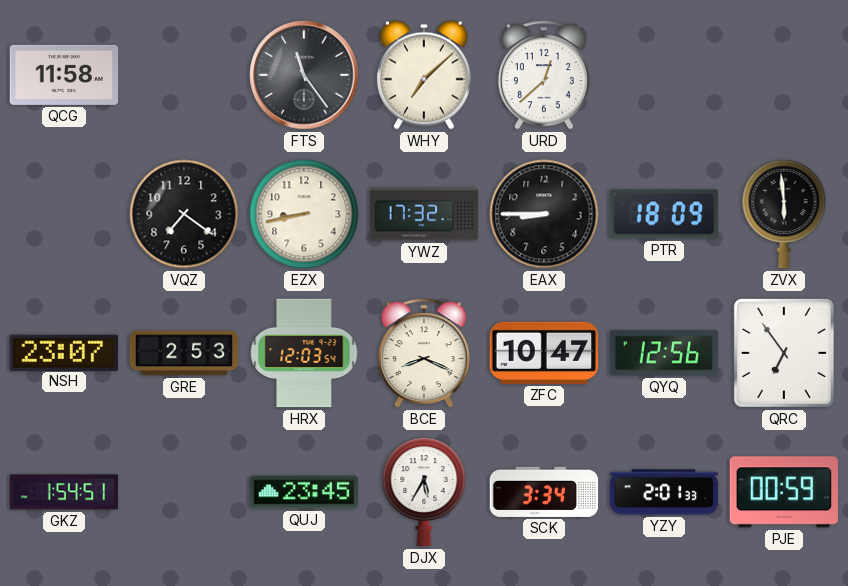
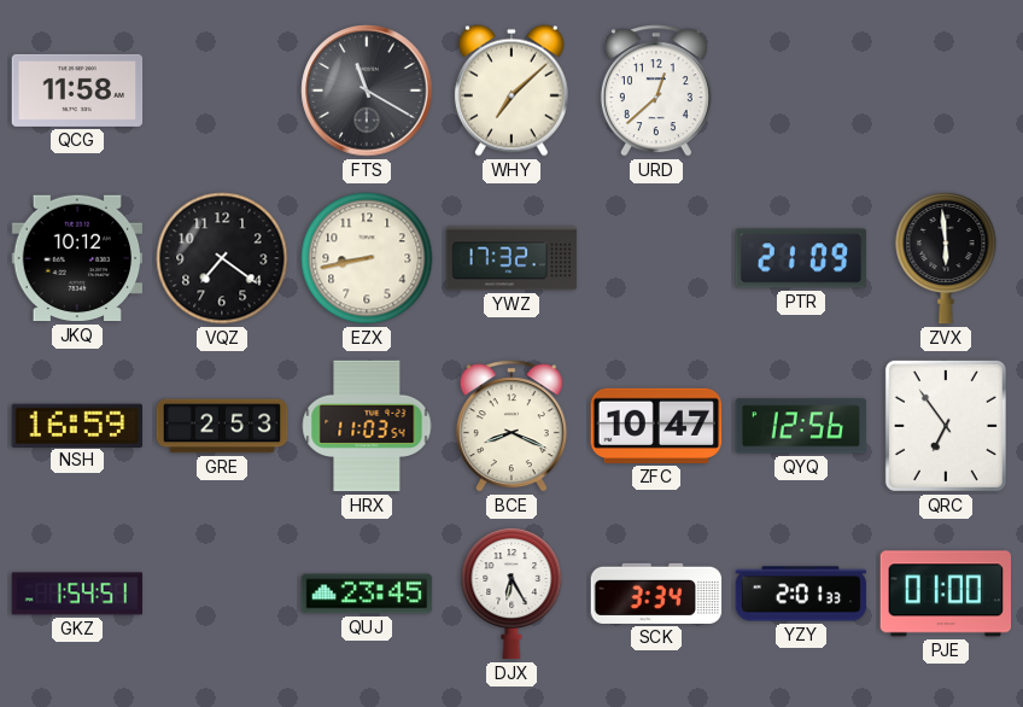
FTS: 11:24 -> 11:20
JKQ: none -> 10:12
EAX: 8:45 -> none
PTR: 18:09 -> 21:09
NSH: 23:07 -> 16:59
HRX: 12:03 -> 11:03
DJX: 5:35 -> 6:25
PJE: 00:59 -> 01:00
